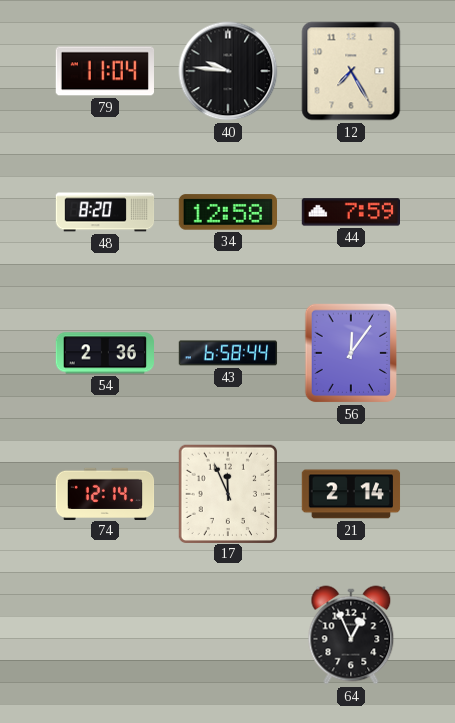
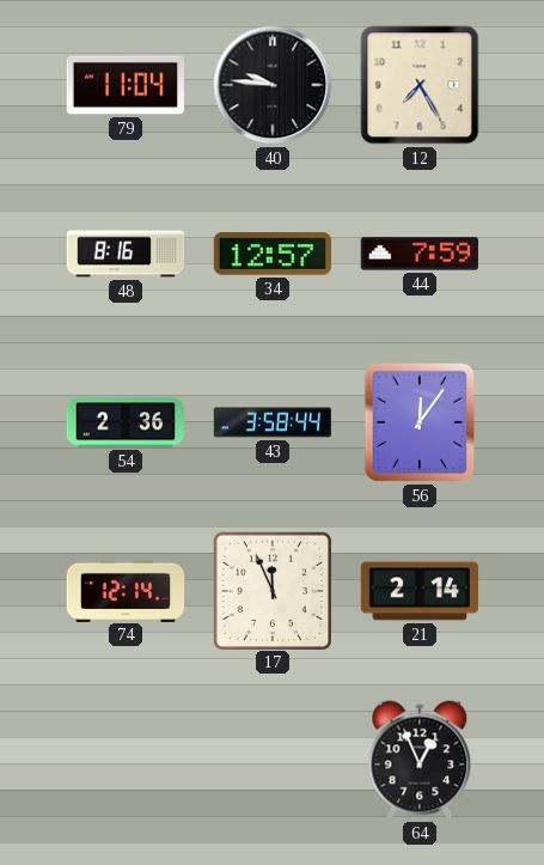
48: 8:20 -> 8:16
34: 12:58 -> 12:57
43: 6:58 -> 3:58
